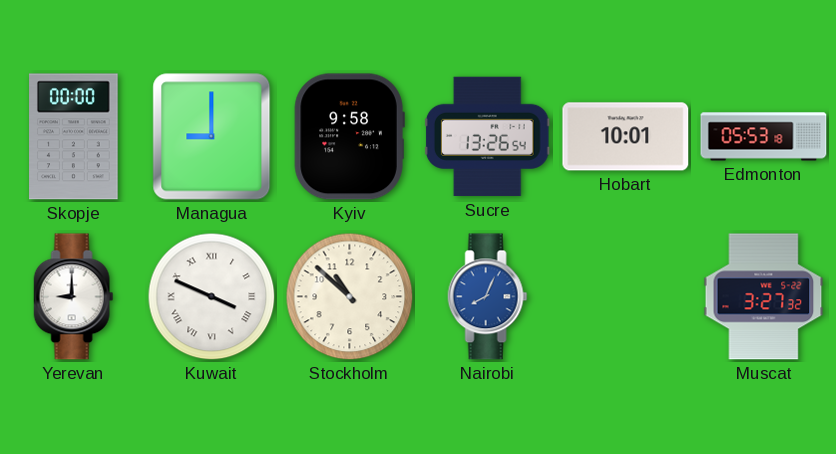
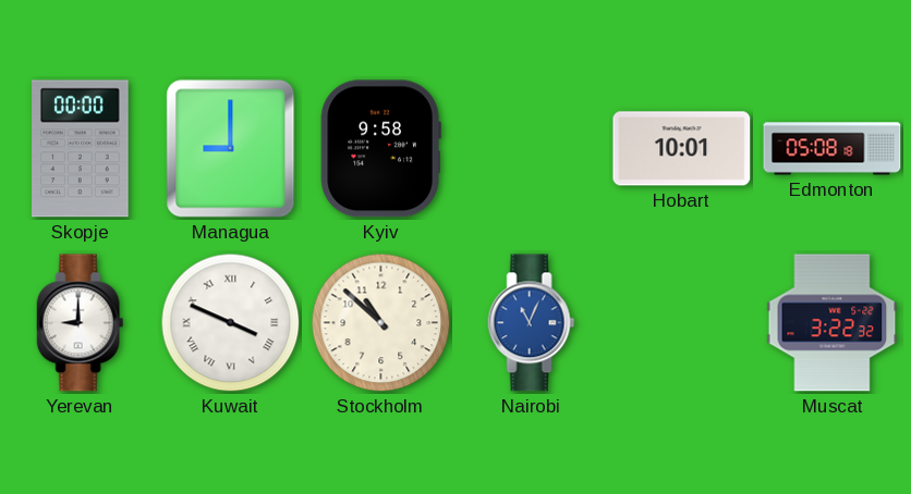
Sucre: 13:26 -> none
Edmonton: 05:53 -> 05:08
Nairobi: 8:04 -> 11:04
Muscat: 3:27 -> 3:22
